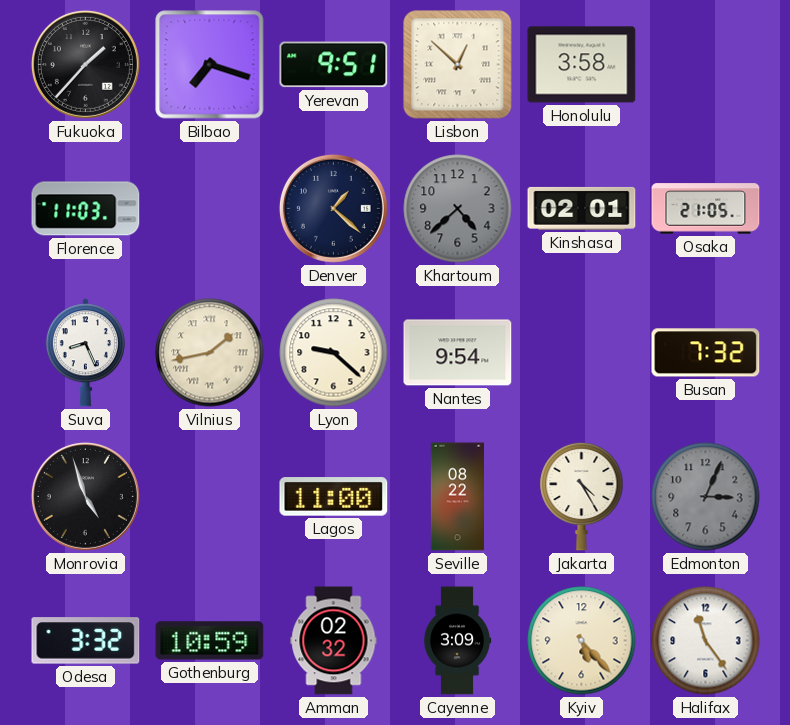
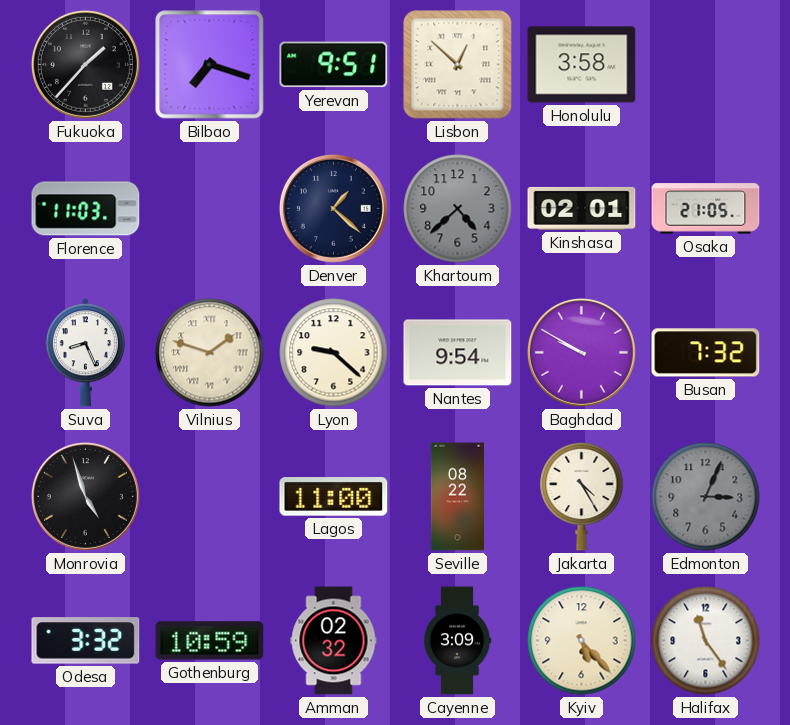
Vilnius: 1:43 -> 1:48
Baghdad: none -> 9:50
